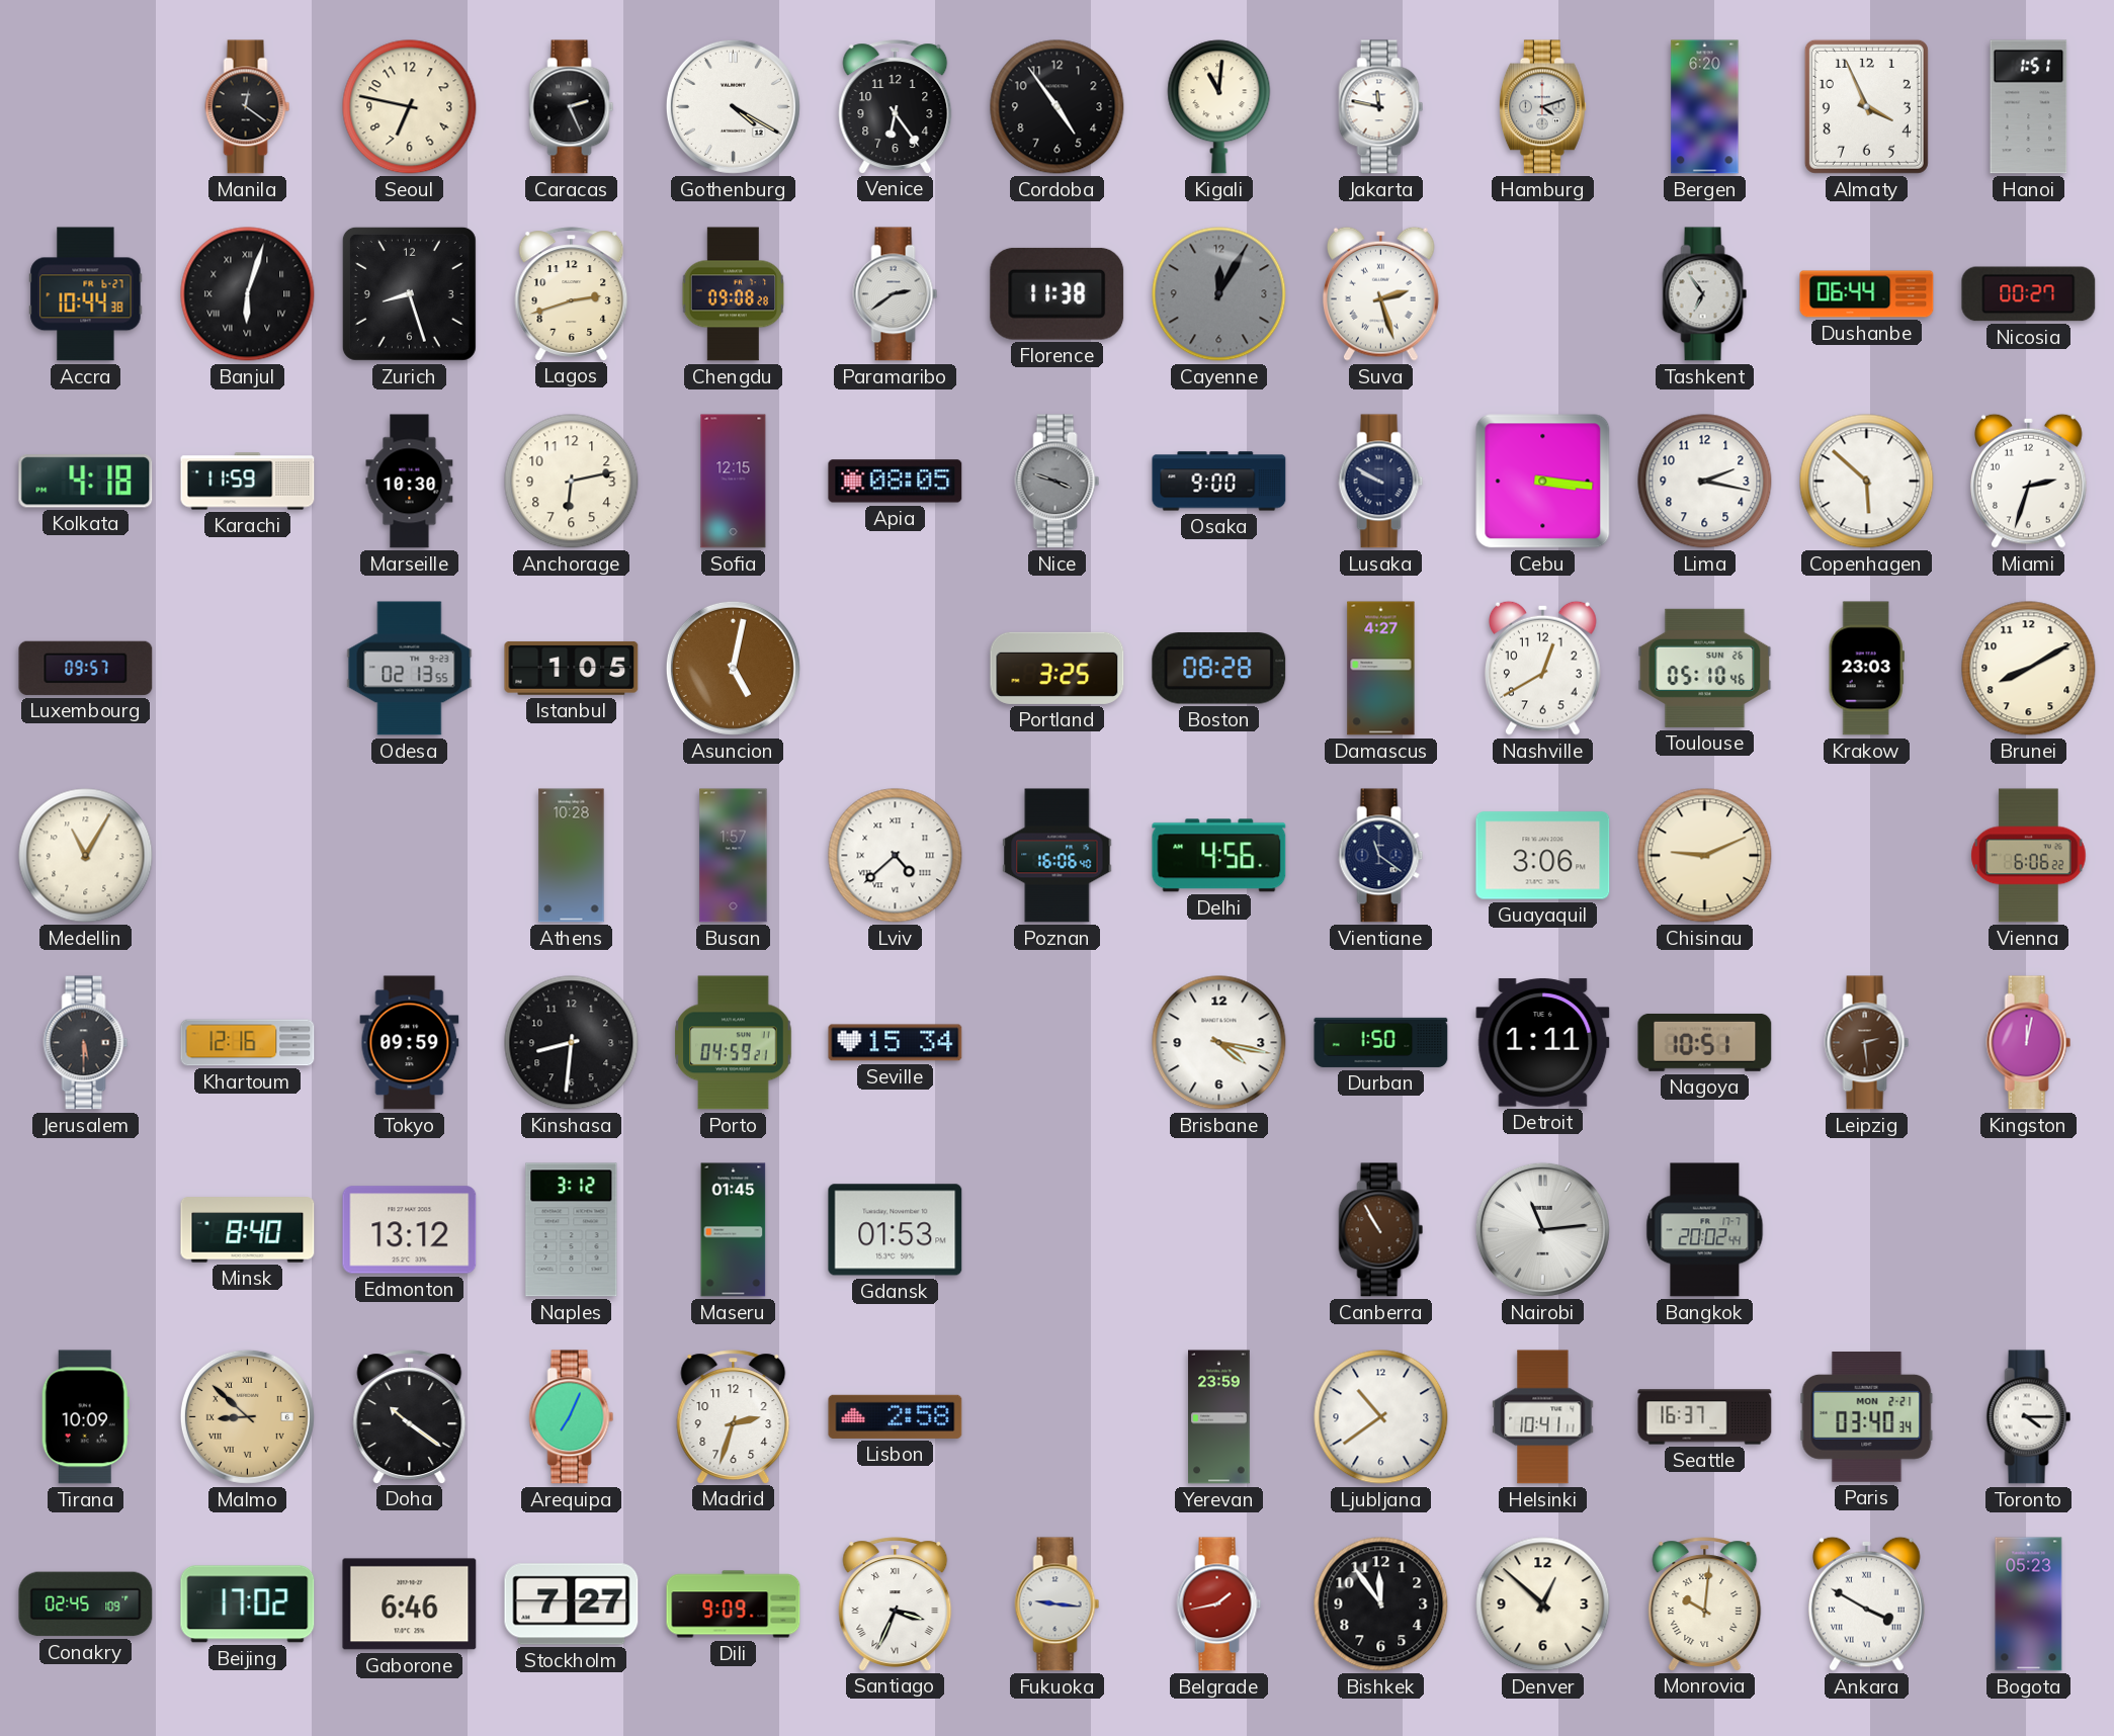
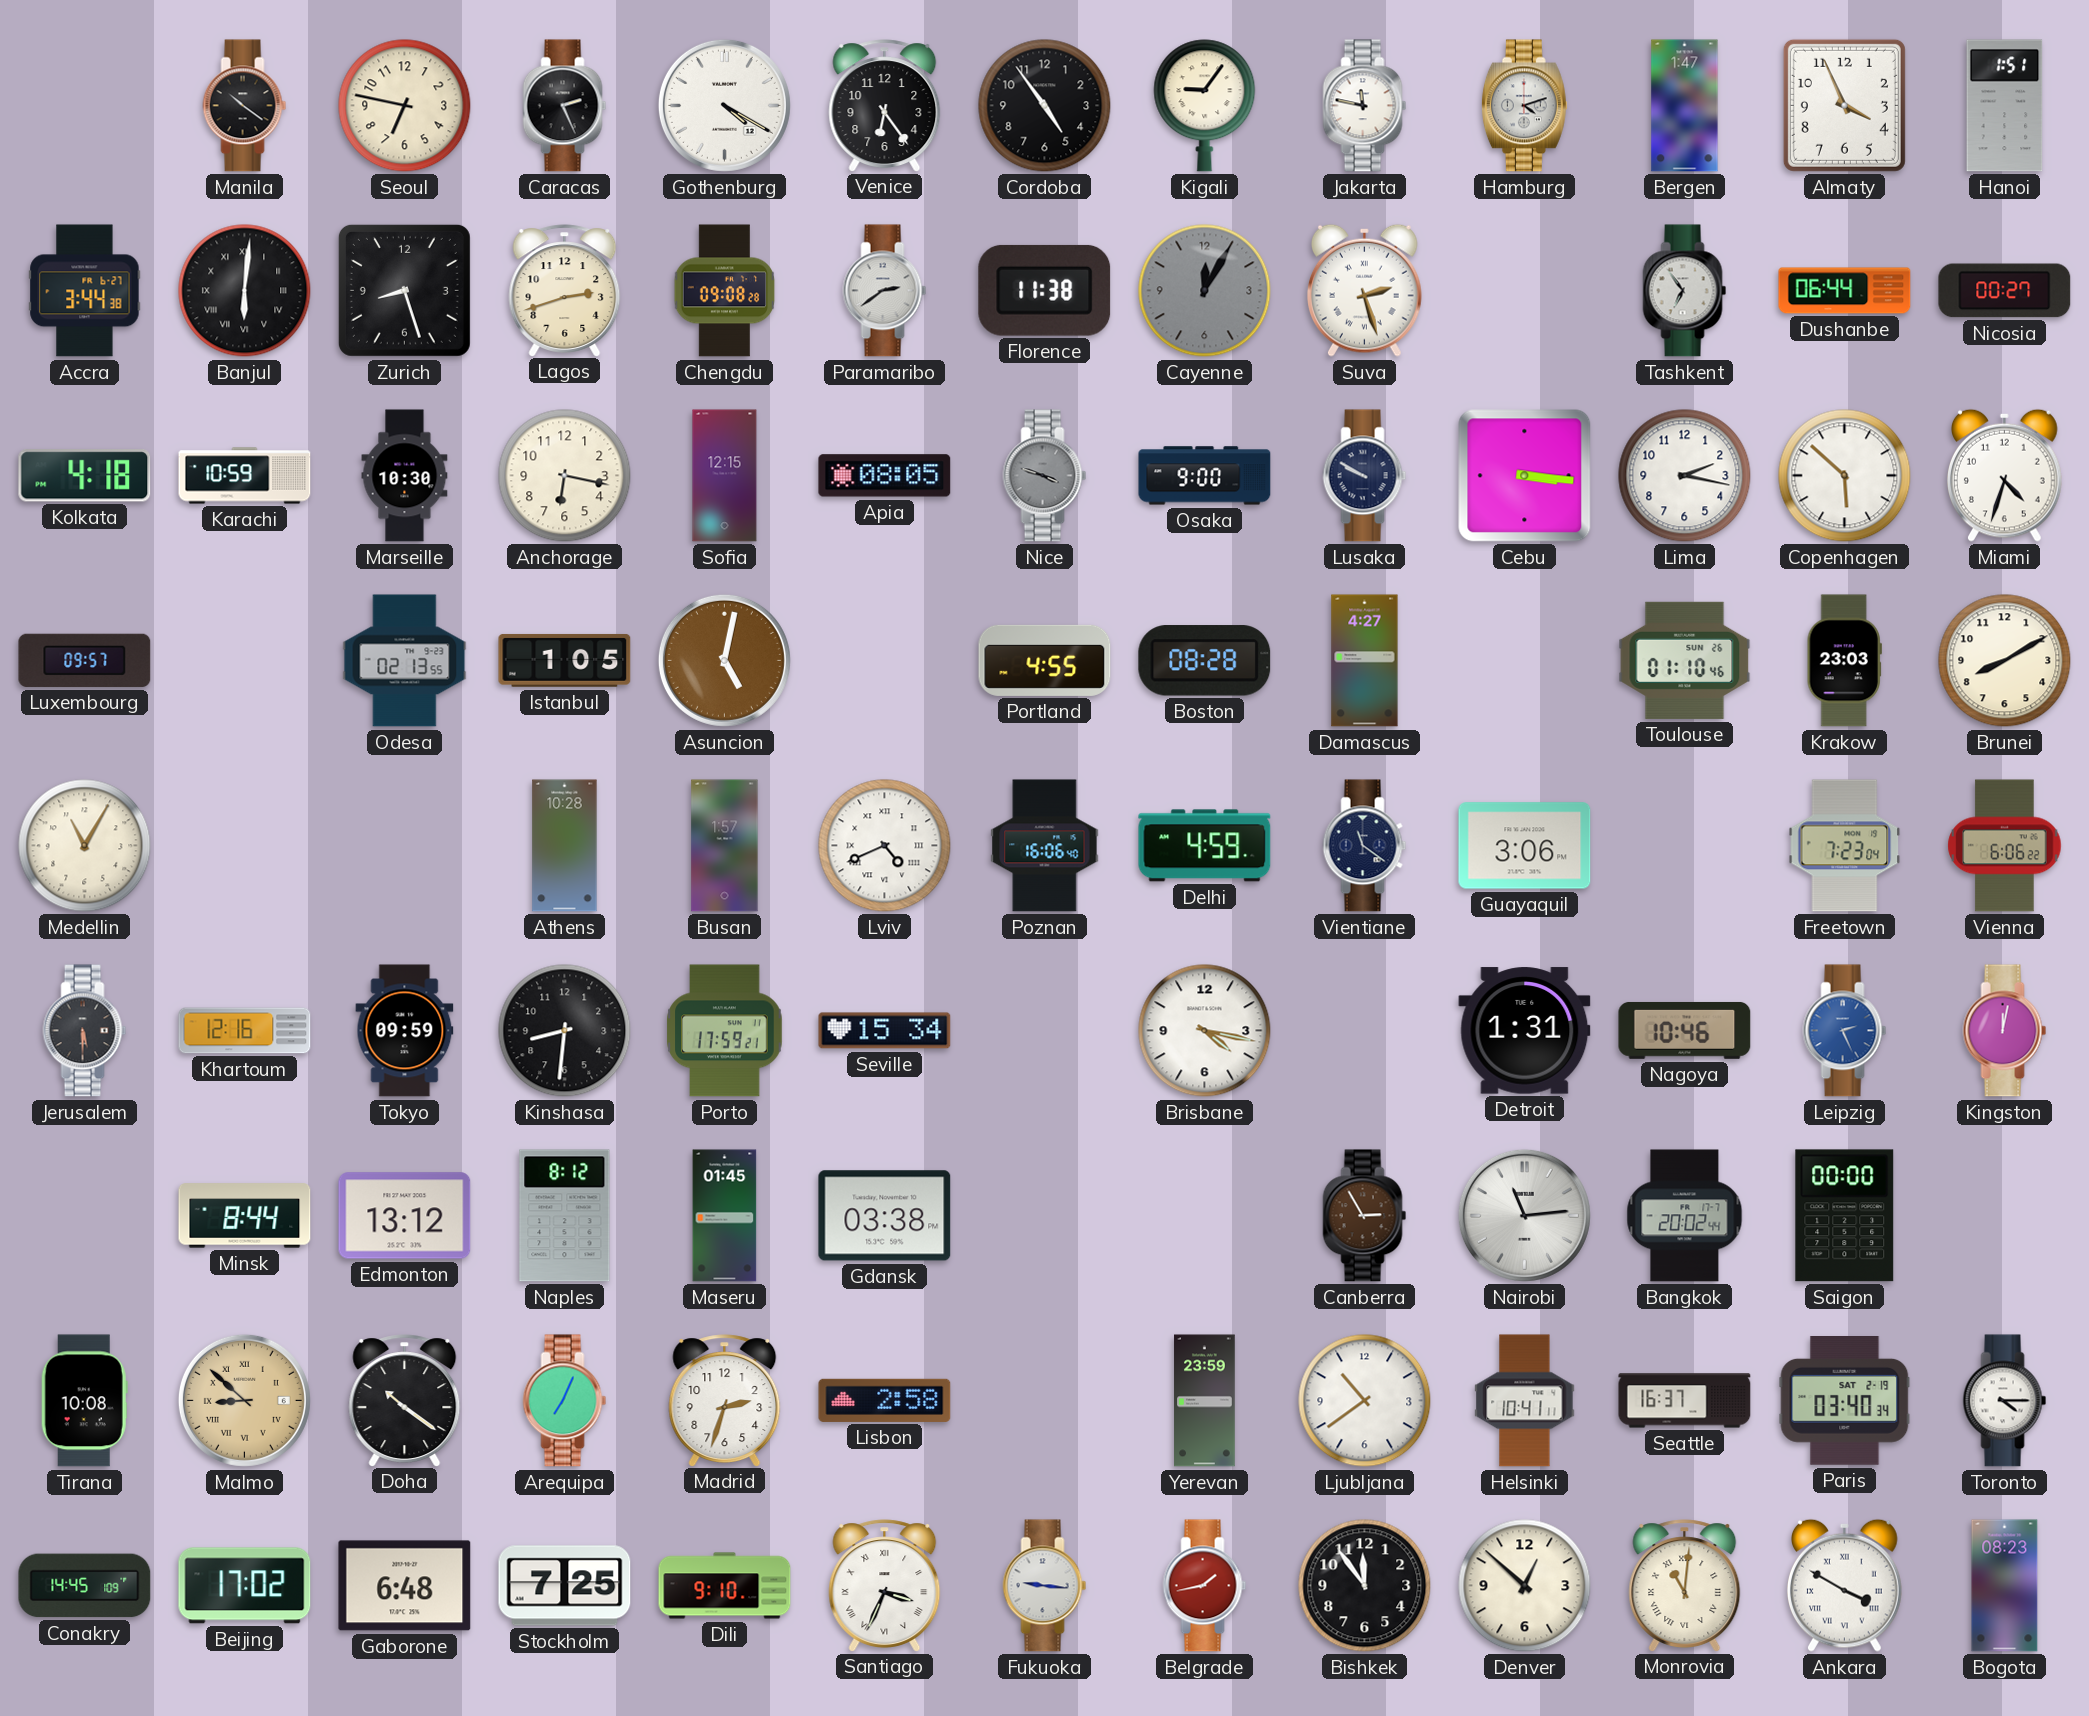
Manila: 12:21 -> 10:21
Kigali: 11:01 -> 9:06
Bergen: 6:20 -> 1:47
Accra: 10:44 -> 3:44
Banjul: 6:03 -> 6:01
Karachi: 11:59 -> 10:59
Anchorage: 6:13 -> 6:17
Miami: 2:33 -> 4:33
Portland: 3:25 -> 4:55
Nashville: 12:40 -> none
Toulouse: 05:10 -> 01:10
Lviv: 4:38 -> 4:41
Delhi: 4:56 -> 4:59
Chisinau: 9:11 -> none
Freetown: none -> 7:23
Porto: 04:59 -> 17:59
Durban: 1:50 -> none
Detroit: 1:11 -> 1:31
Nagoya: 10:51 -> 10:46
Leipzig: 2:29 -> 2:26
Leipzig dial: brown -> blue
Minsk: 8:40 -> 8:44
Naples: 3:12 -> 8:12
Gdansk: 01:53 -> 03:38
Canberra: 10:55 -> 2:55
Saigon: none -> 00:00
Tirana: 10:09 -> 10:08
Paris date: MON 2-21 -> SAT 2-19
Conakry: 02:45 -> 14:45
Gaborone: 6:46 -> 6:48
Stockholm: 7:27 -> 7:25
Dili: 9:09 -> 9:10
Monrovia: 10:01 -> 11:01
Bogota: 05:23 -> 08:23
